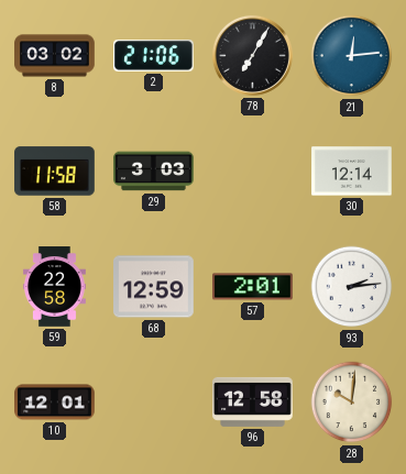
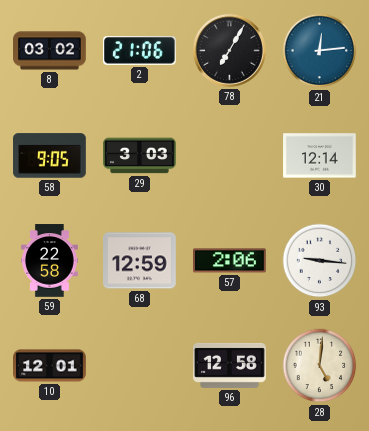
58: 11:58 -> 9:05
57: 2:01 -> 2:06
93: 2:14 -> 9:16
28: 10:01 -> 5:01
